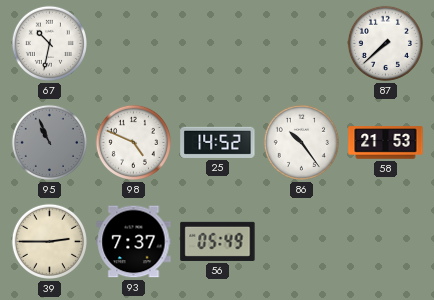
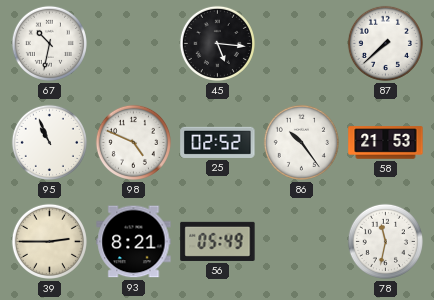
45: none -> 5:16
95 dial: grey -> white
25: 14:52 -> 02:52
93: 7:37 -> 8:21
78: none -> 11:32
